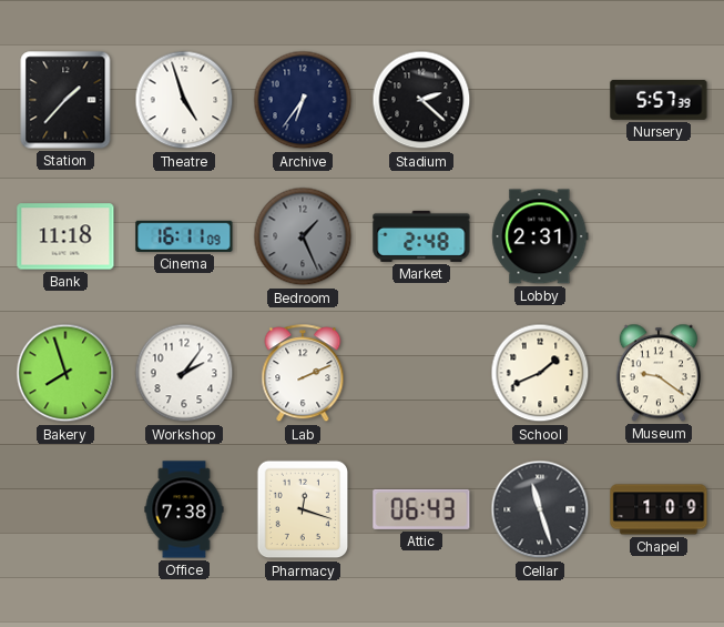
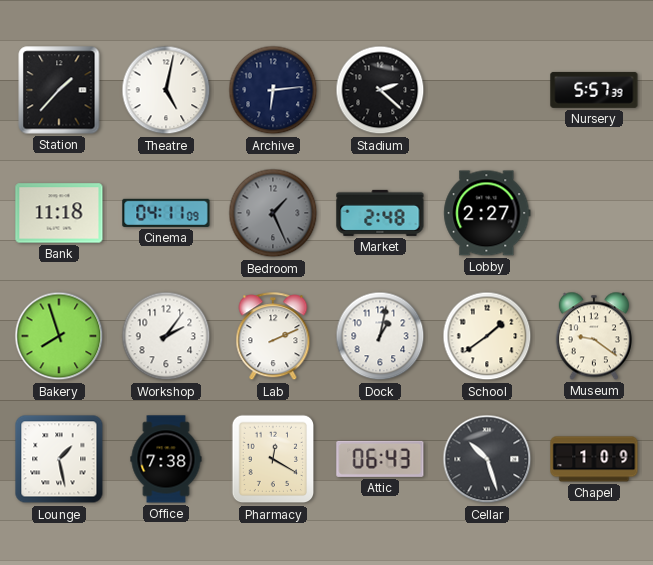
Theatre: 4:57 -> 5:02
Archive: 6:36 -> 6:14
Cinema: 16:11 -> 04:11
Lobby: 2:31 -> 2:27
Dock: none -> 1:02
School: 1:41 -> 1:39
Lounge: none -> 1:28
Pharmacy: 12:18 -> 12:20
Cellar: 11:27 -> 10:27
